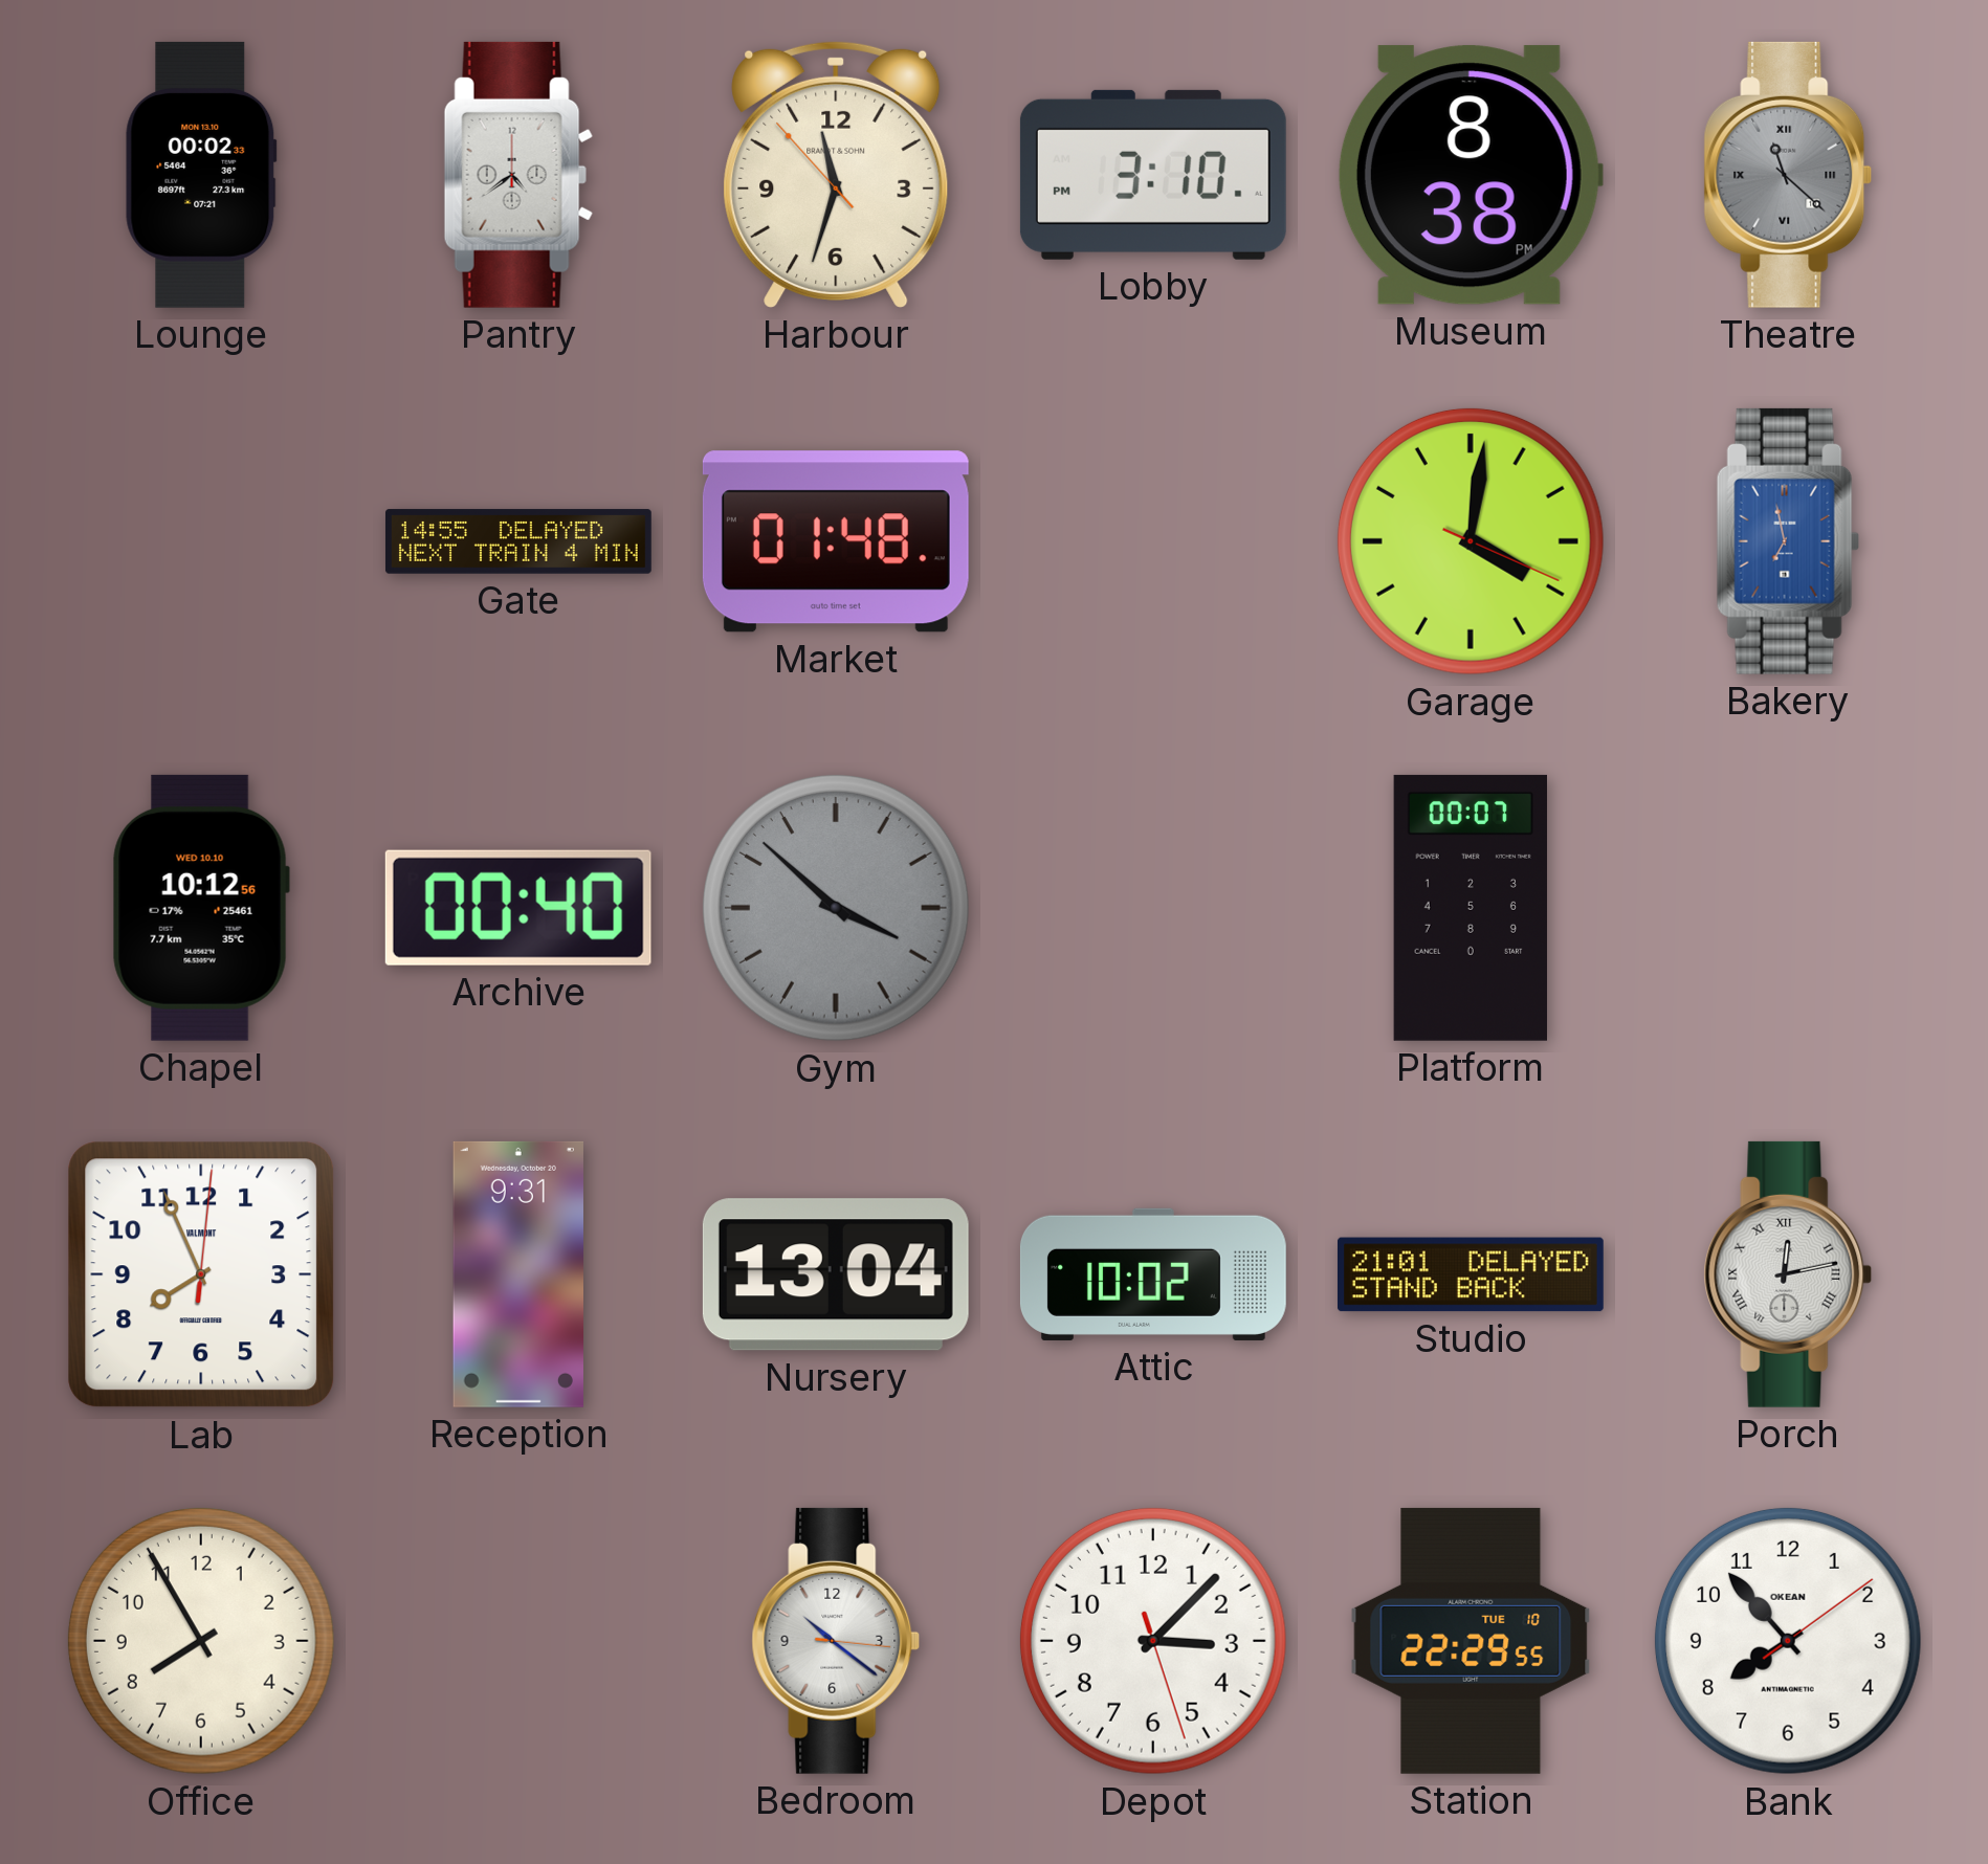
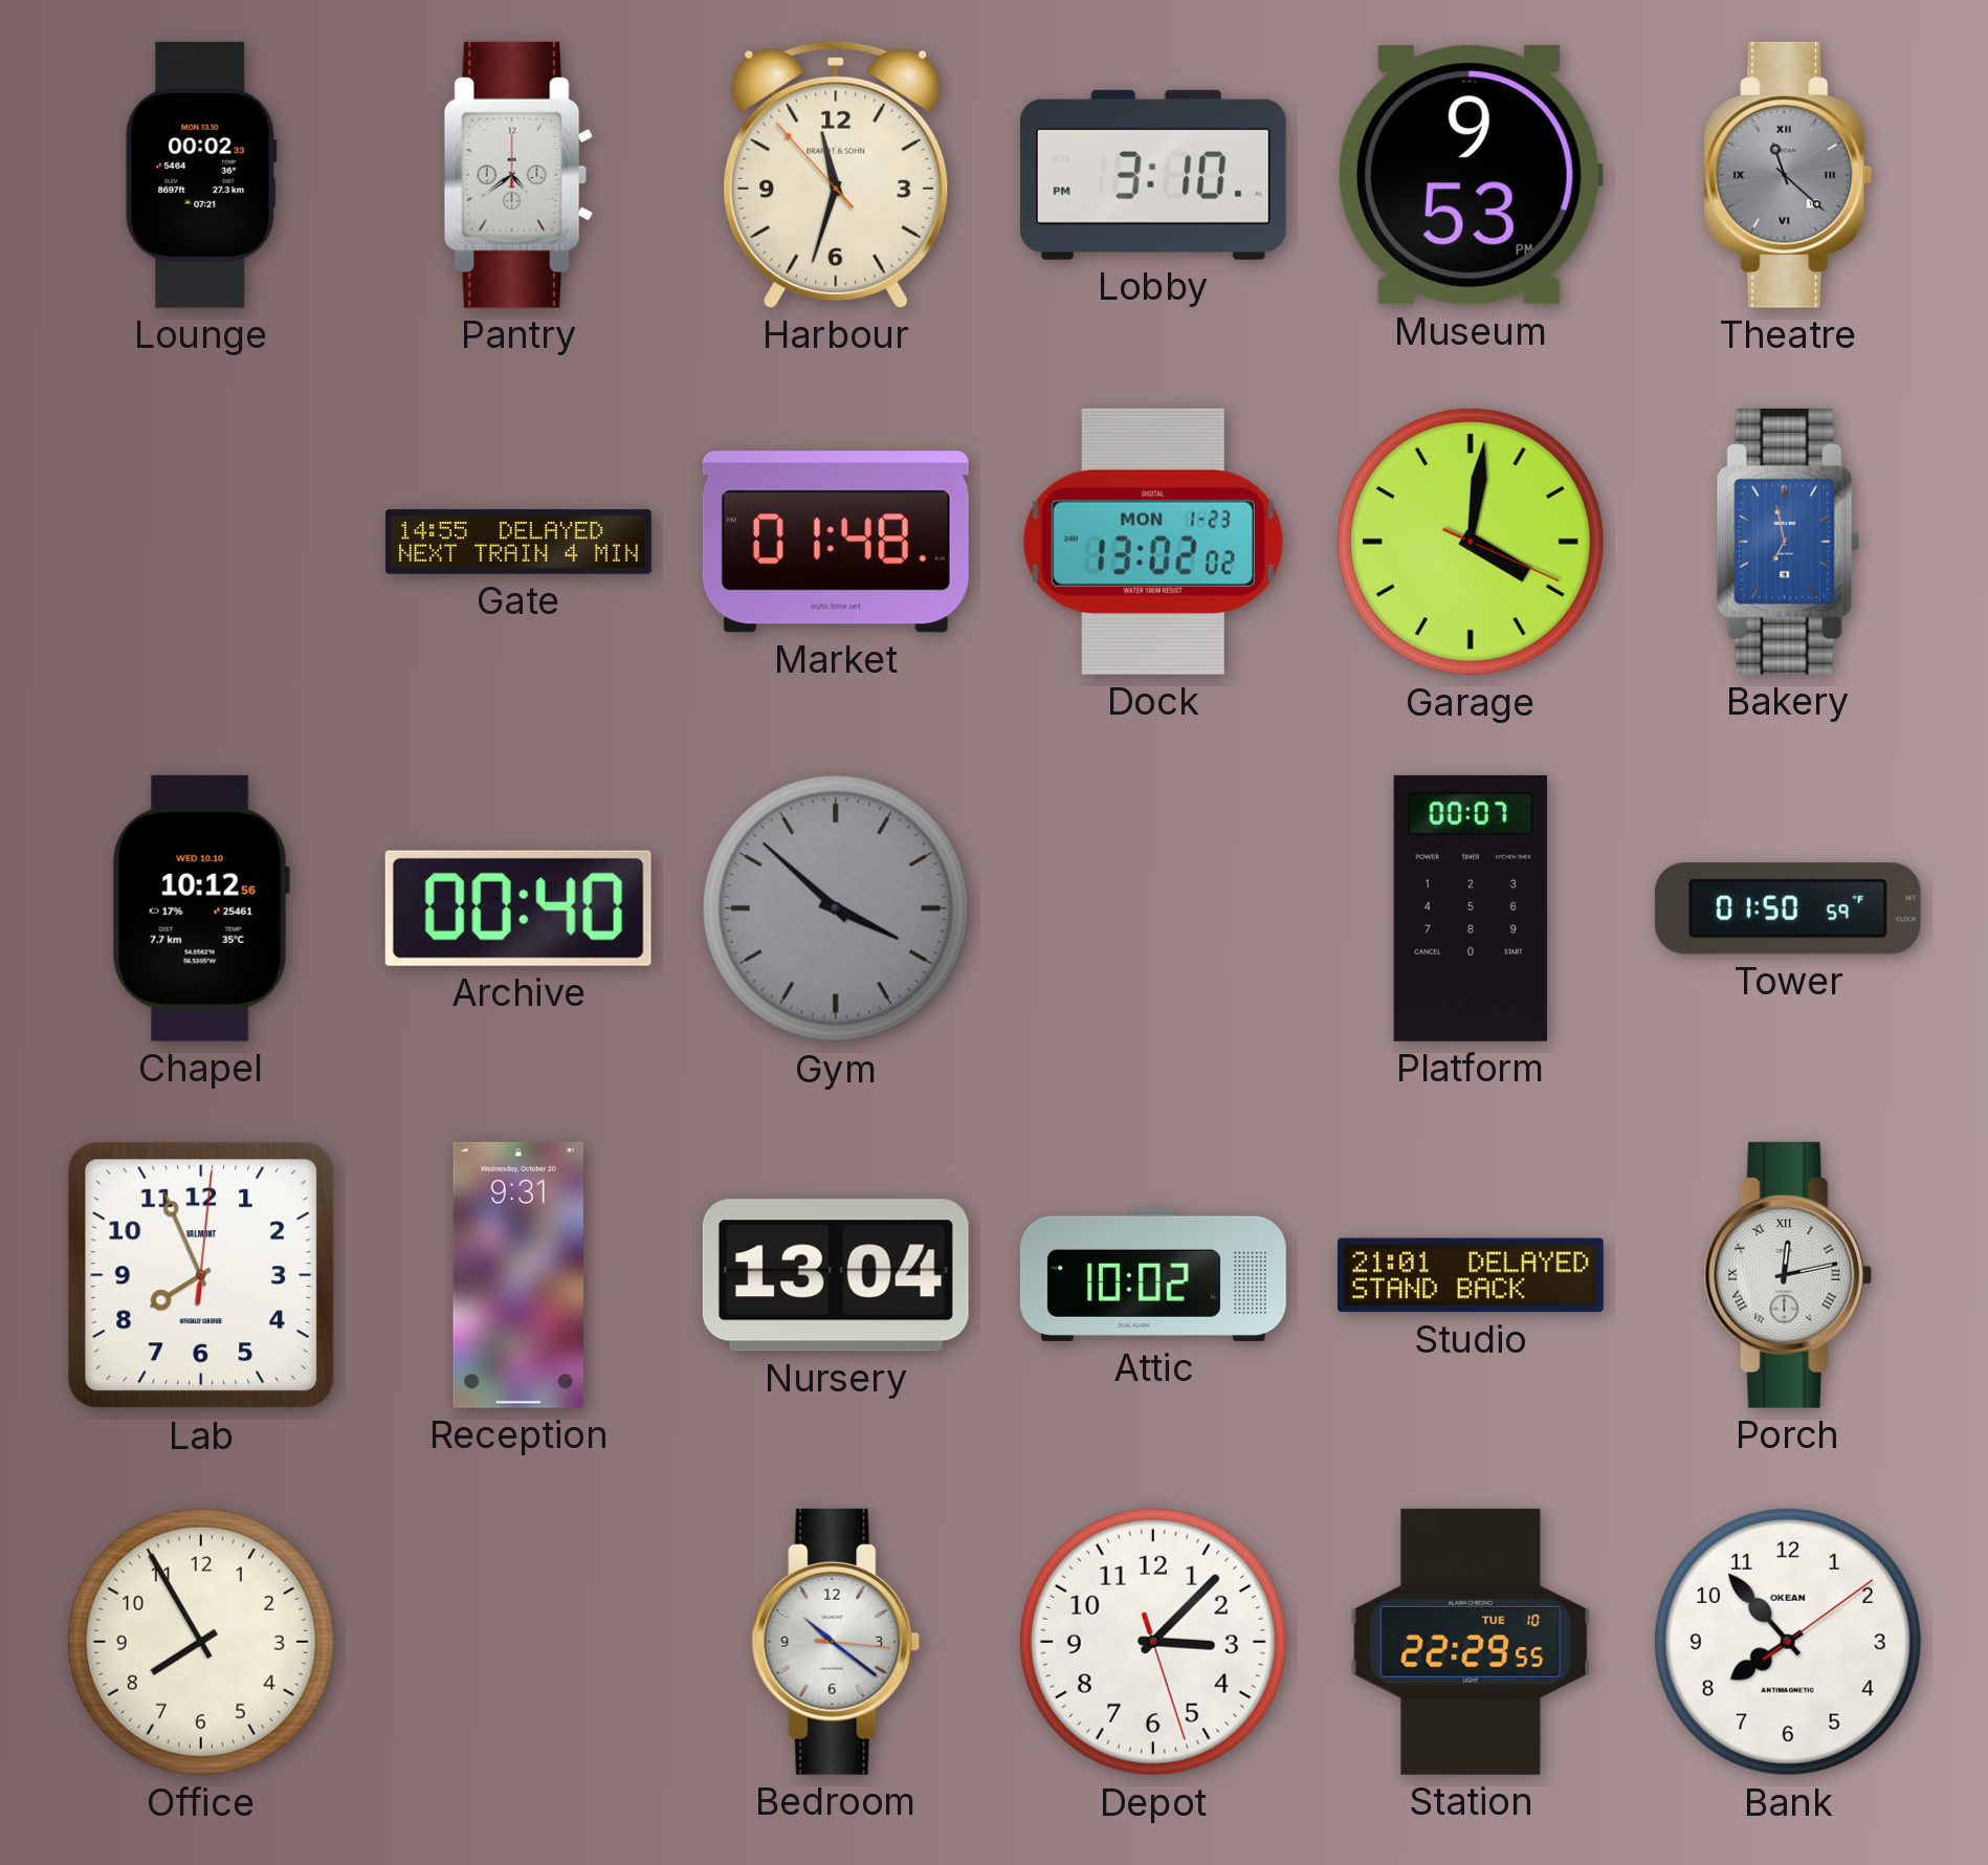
Museum: 8:38 -> 9:53
Dock: none -> 13:02
Tower: none -> 01:50
